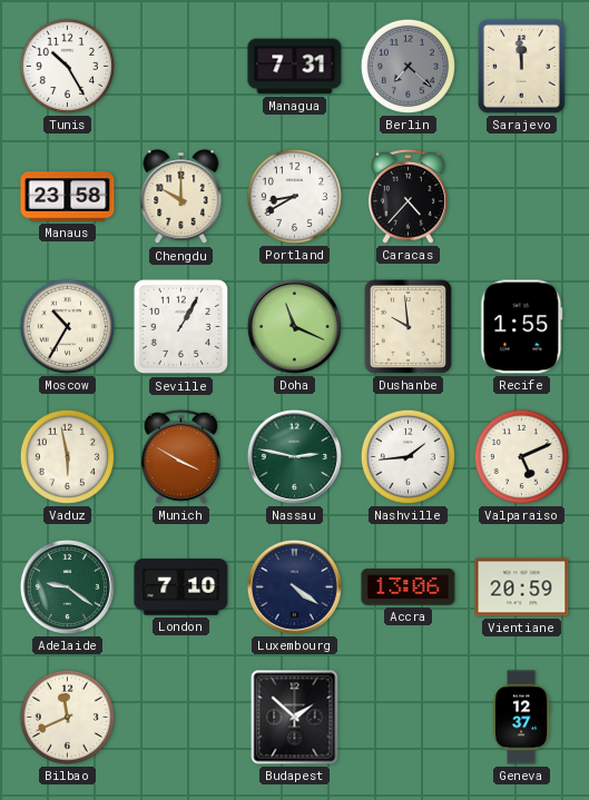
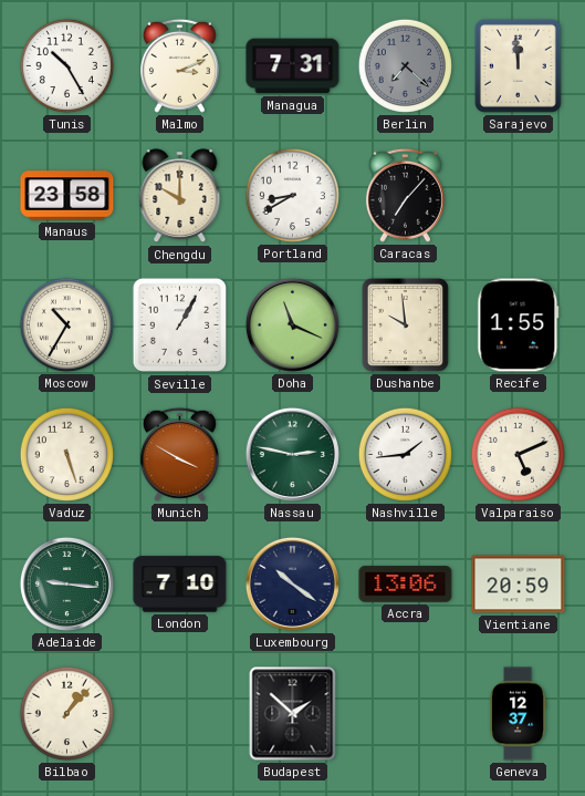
Malmo: none -> 3:11
Caracas: 4:37 -> 7:07
Vaduz: 5:58 -> 5:27
Adelaide: 9:21 -> 9:16
Luxembourg: 4:21 -> 10:21
Bilbao: 11:41 -> 1:07
